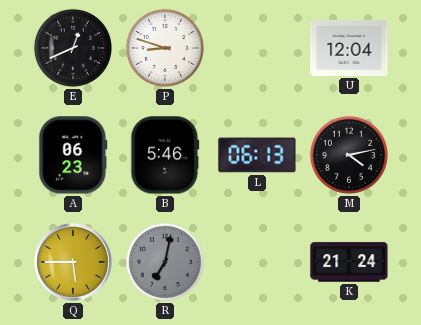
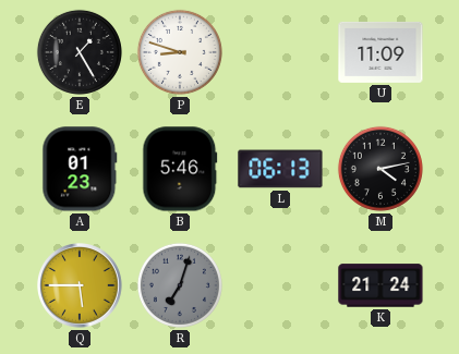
E: 12:41 -> 1:25
U: 12:04 -> 11:09
A: 06:23 -> 01:23
R: 7:02 -> 7:03
